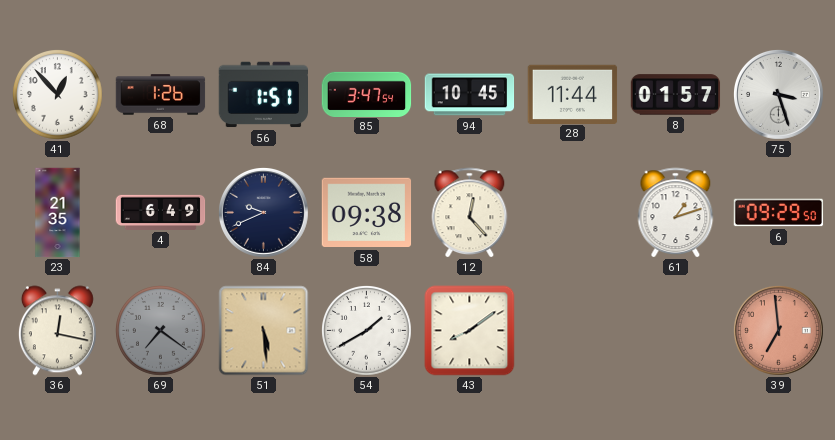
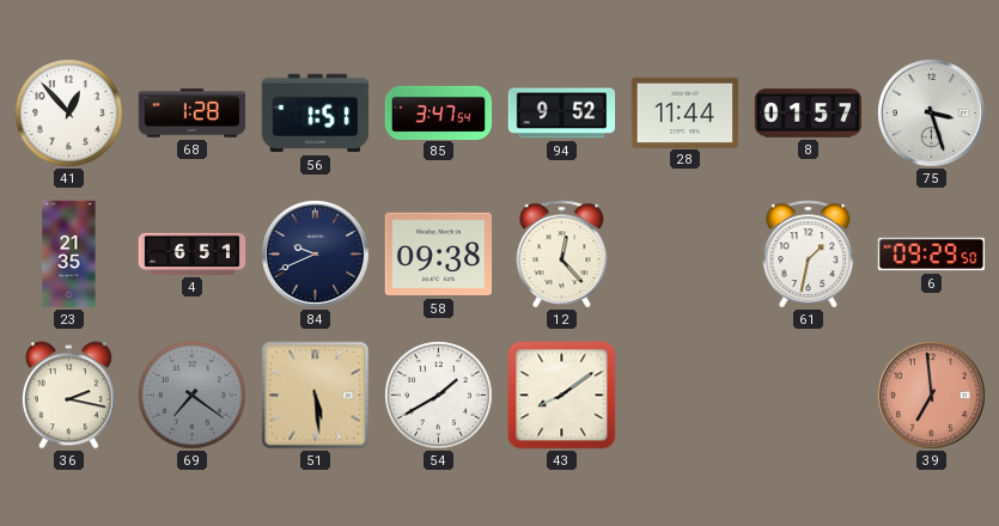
68: 1:26 -> 1:28
94: 10:45 -> 9:52
4: 6:49 -> 6:51
61: 1:12 -> 1:32
36: 12:17 -> 2:17
